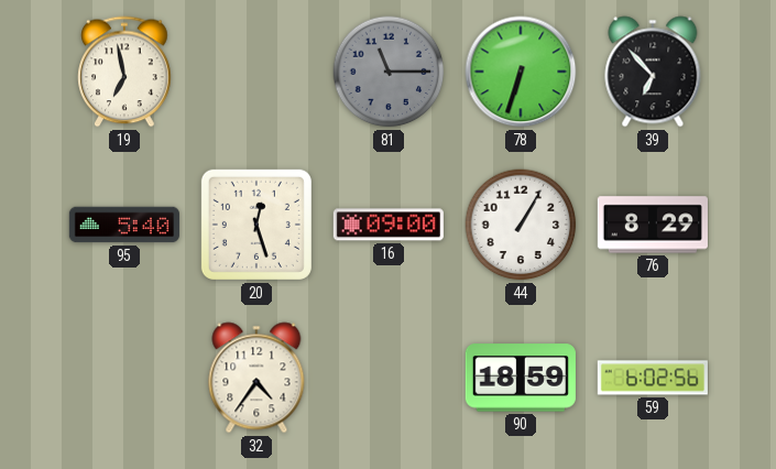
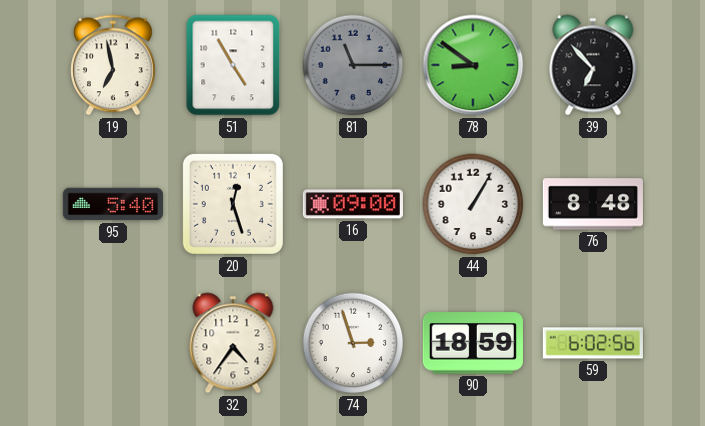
51: none -> 4:55
78: 6:33 -> 8:51
76: 8:29 -> 8:48
74: none -> 2:57
